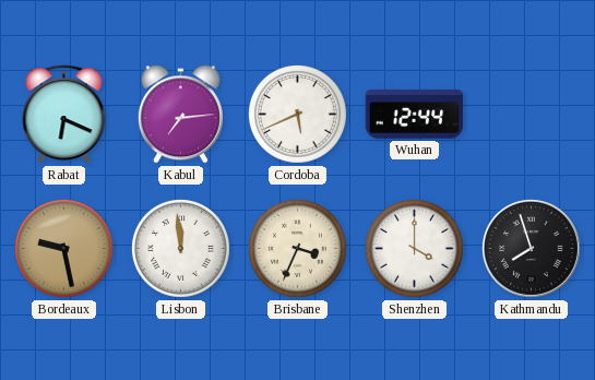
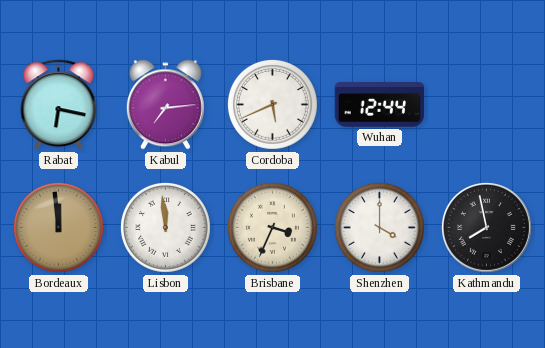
Rabat: 6:19 -> 6:17
Bordeaux: 9:28 -> 11:59
Kathmandu: 7:57 -> 7:58
